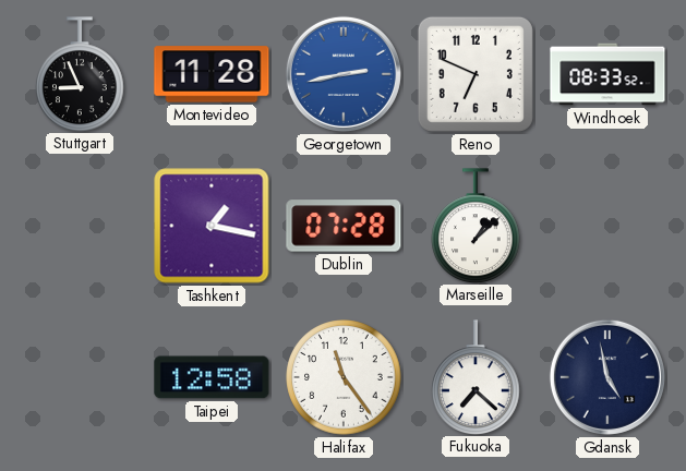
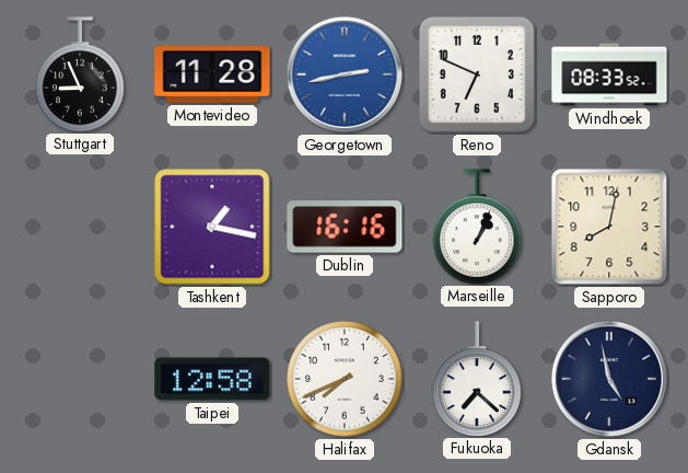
Dublin: 07:28 -> 16:16
Marseille: 1:08 -> 1:04
Sapporo: none -> 8:02
Halifax: 11:24 -> 7:41
